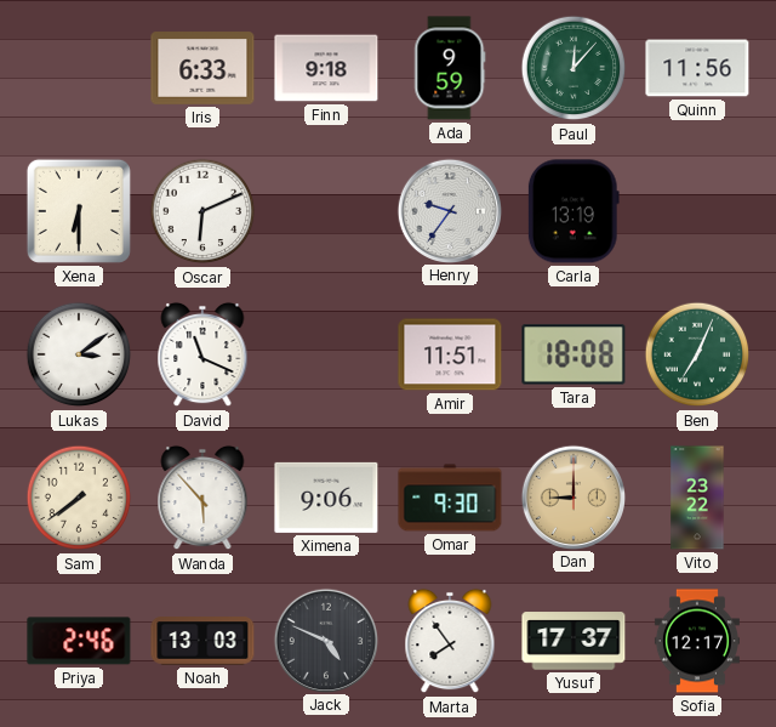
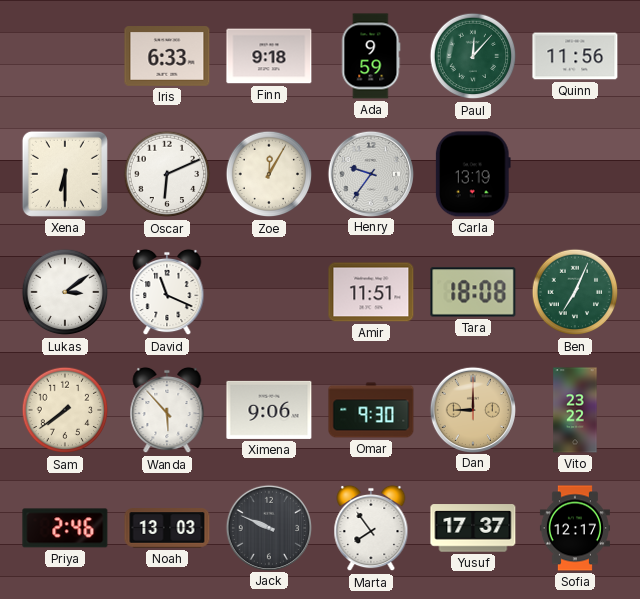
Zoe: none -> 12:05
Jack: 4:49 -> 9:49
